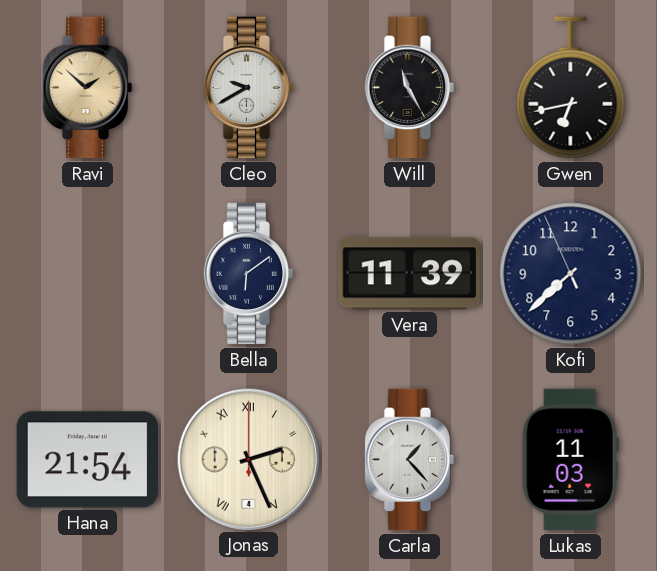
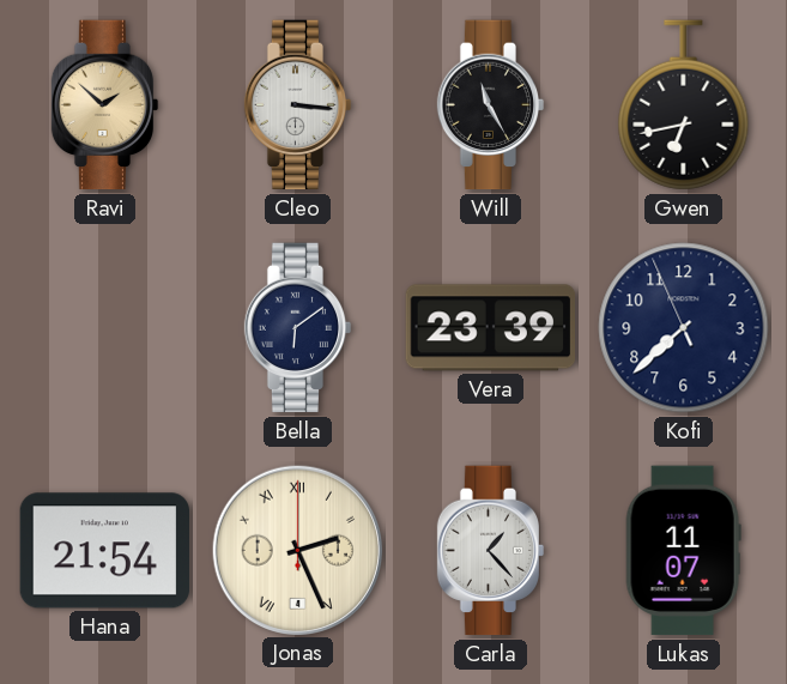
Cleo: 9:40 -> 3:16
Vera: 11:39 -> 23:39
Lukas: 11:03 -> 11:07
